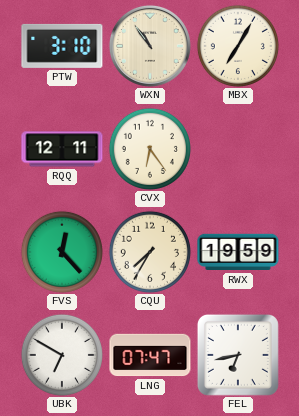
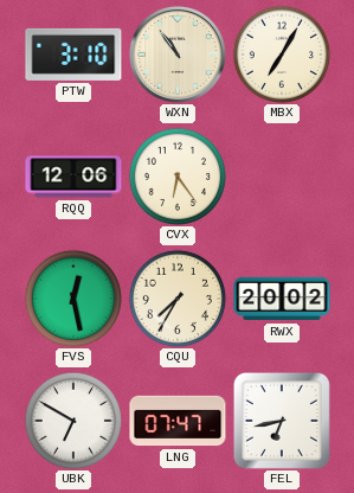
RQQ: 12:11 -> 12:06
FVS: 12:23 -> 12:28
RWX: 19:59 -> 20:02
